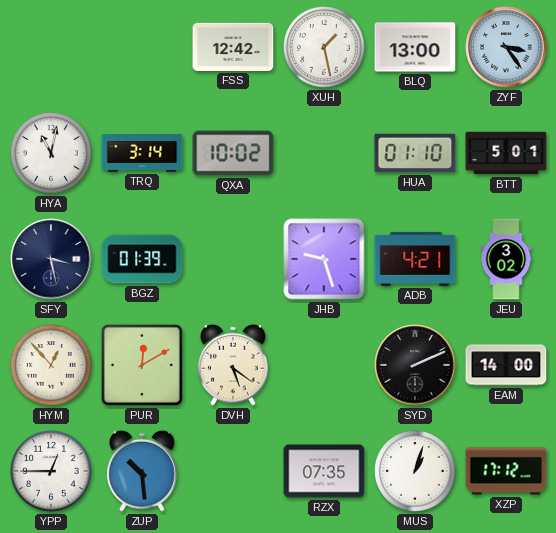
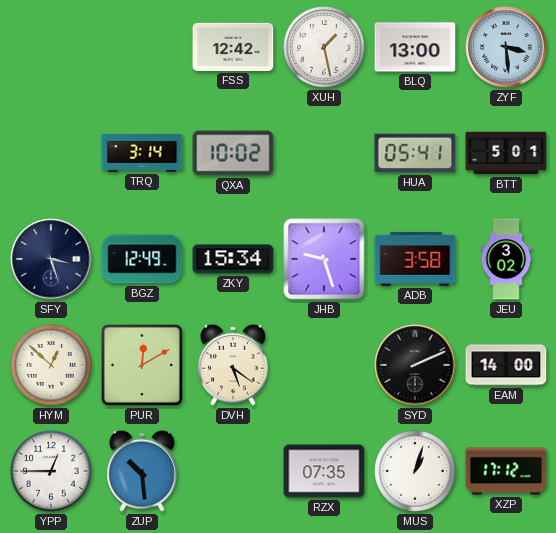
ZYF: 3:24 -> 3:29
HYA: 11:02 -> none
HUA: 01:10 -> 05:41
SFY: 3:28 -> 3:27
BGZ: 01:39 -> 12:49
ZKY: none -> 15:34
ADB: 4:21 -> 3:58
HYM: 12:53 -> 12:52
